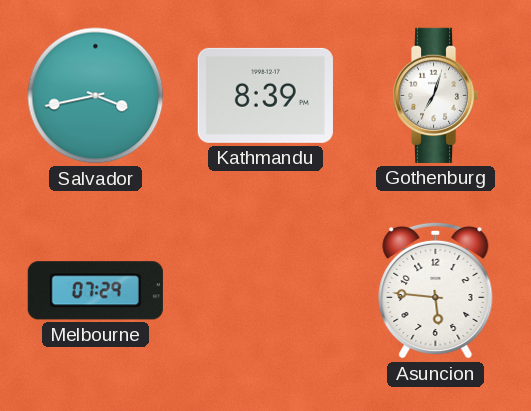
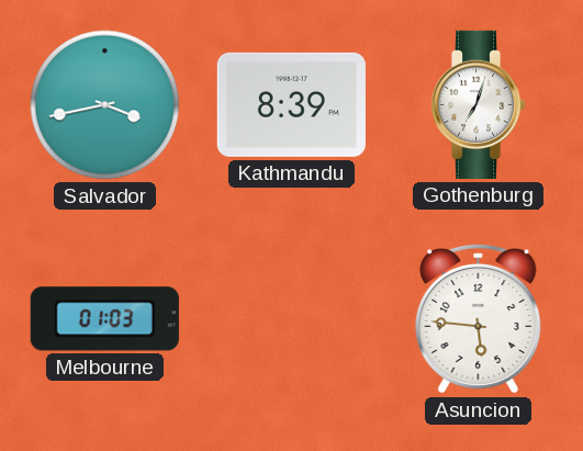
Melbourne: 07:29 -> 01:03
